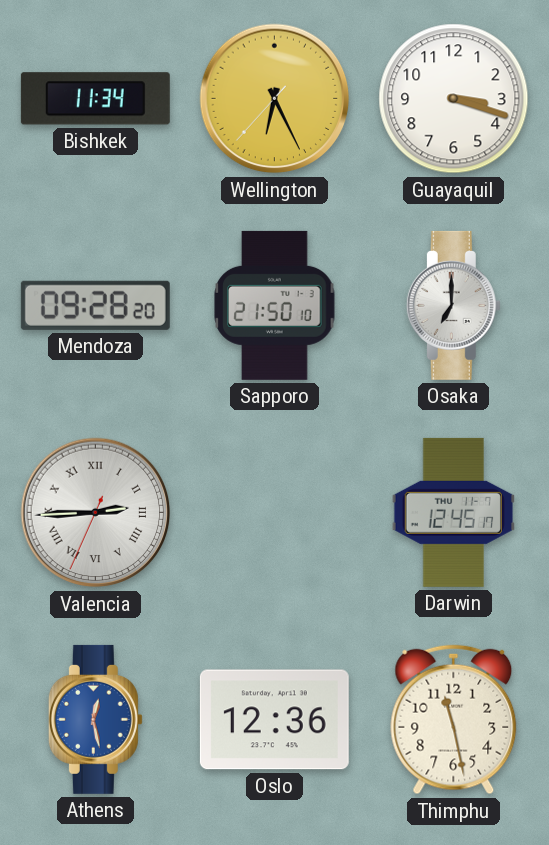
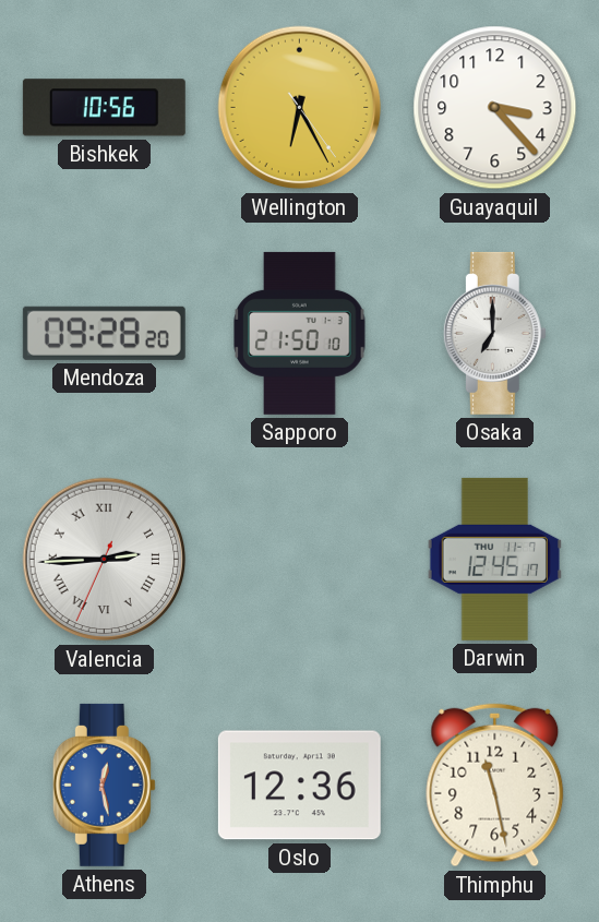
Bishkek: 11:34 -> 10:56
Wellington: 6:25:37 -> 6:25:24
Guayaquil: 3:18 -> 3:23
